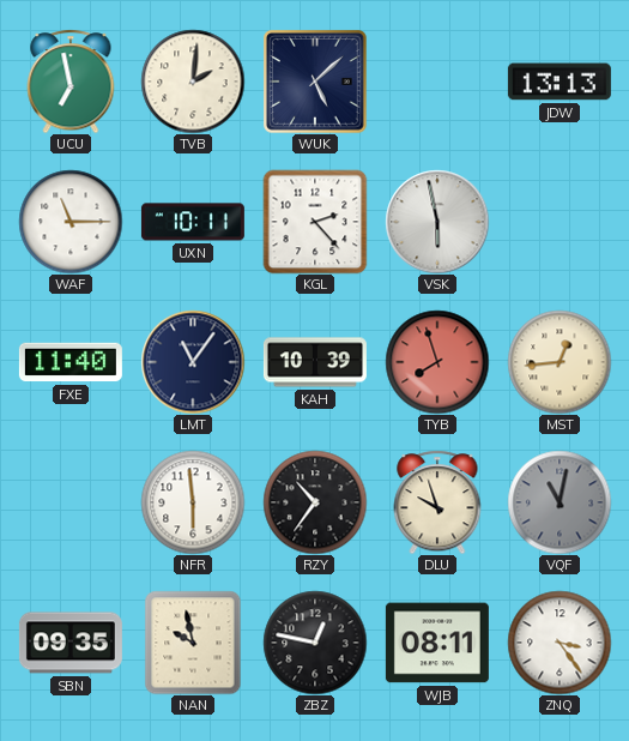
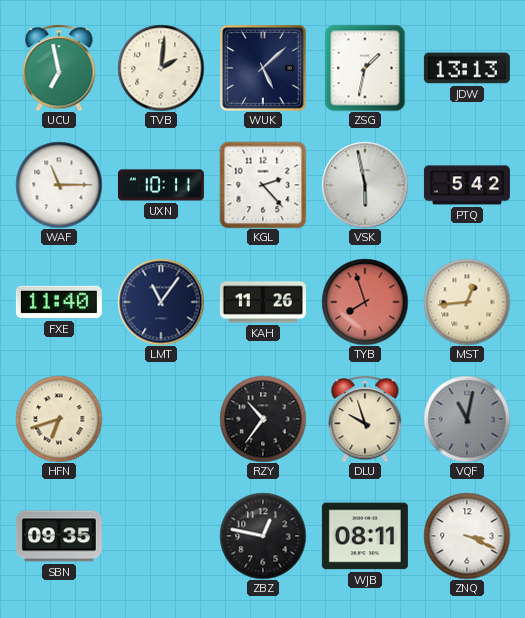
ZSG: none -> 1:32
PTQ: none -> 5:42
KAH: 10:39 -> 11:26
HFN: none -> 6:42
NFR: 5:59 -> none
NAN: 9:58 -> none
ZNQ: 3:24 -> 3:19
